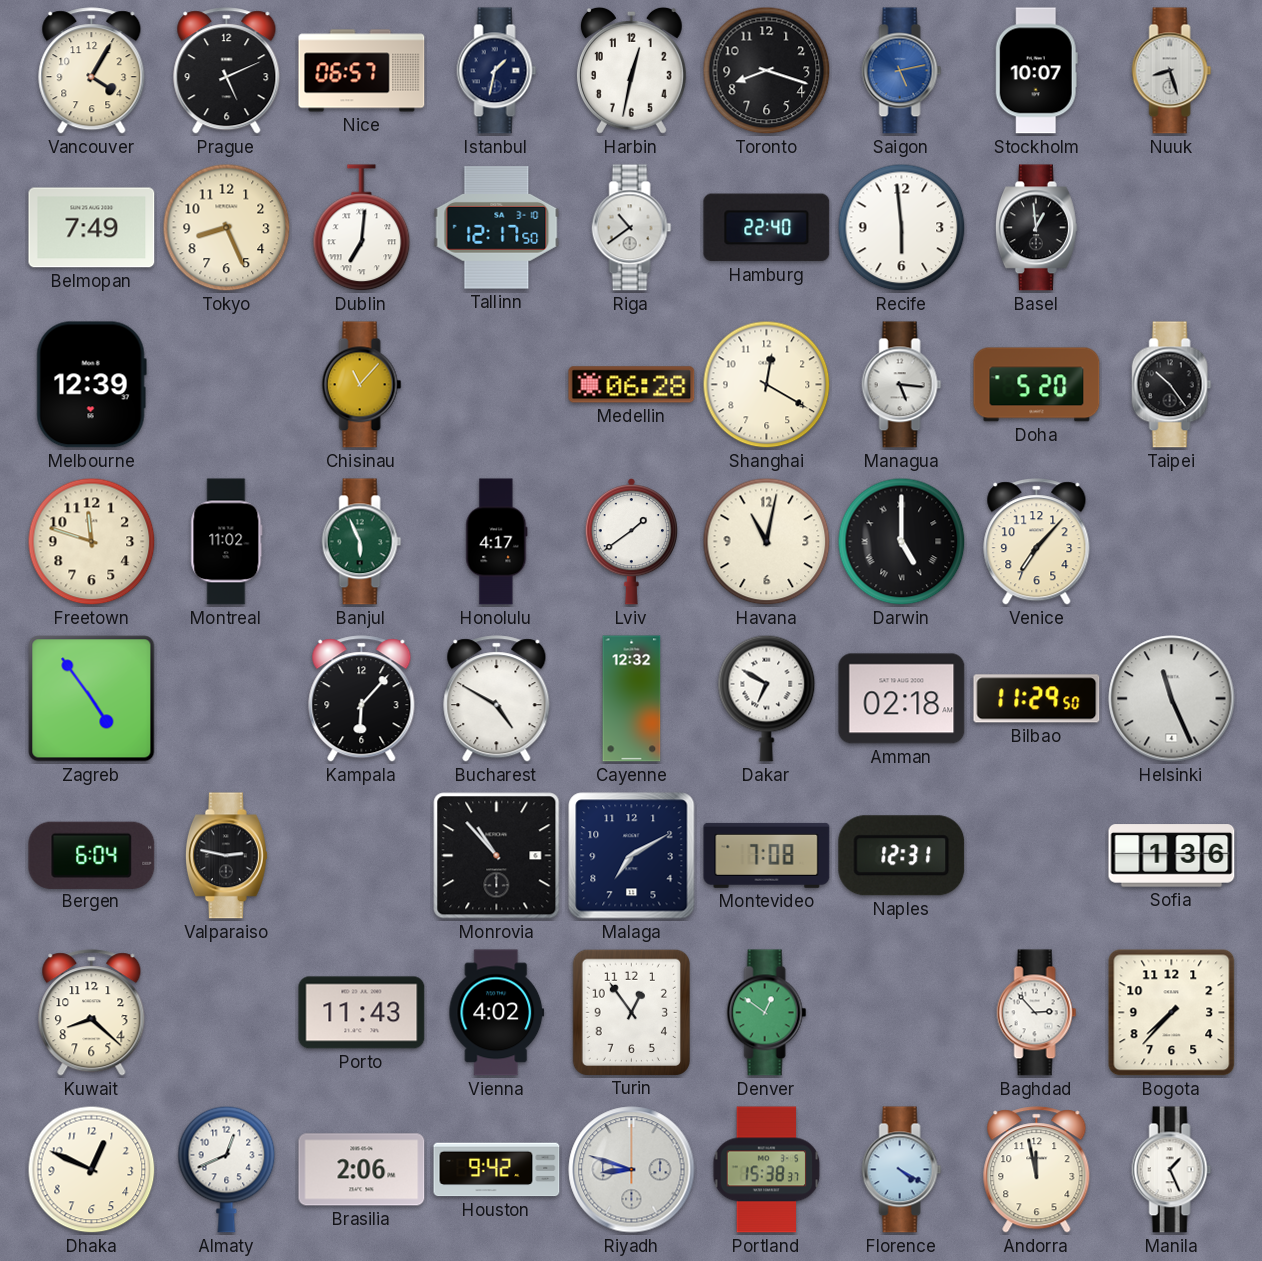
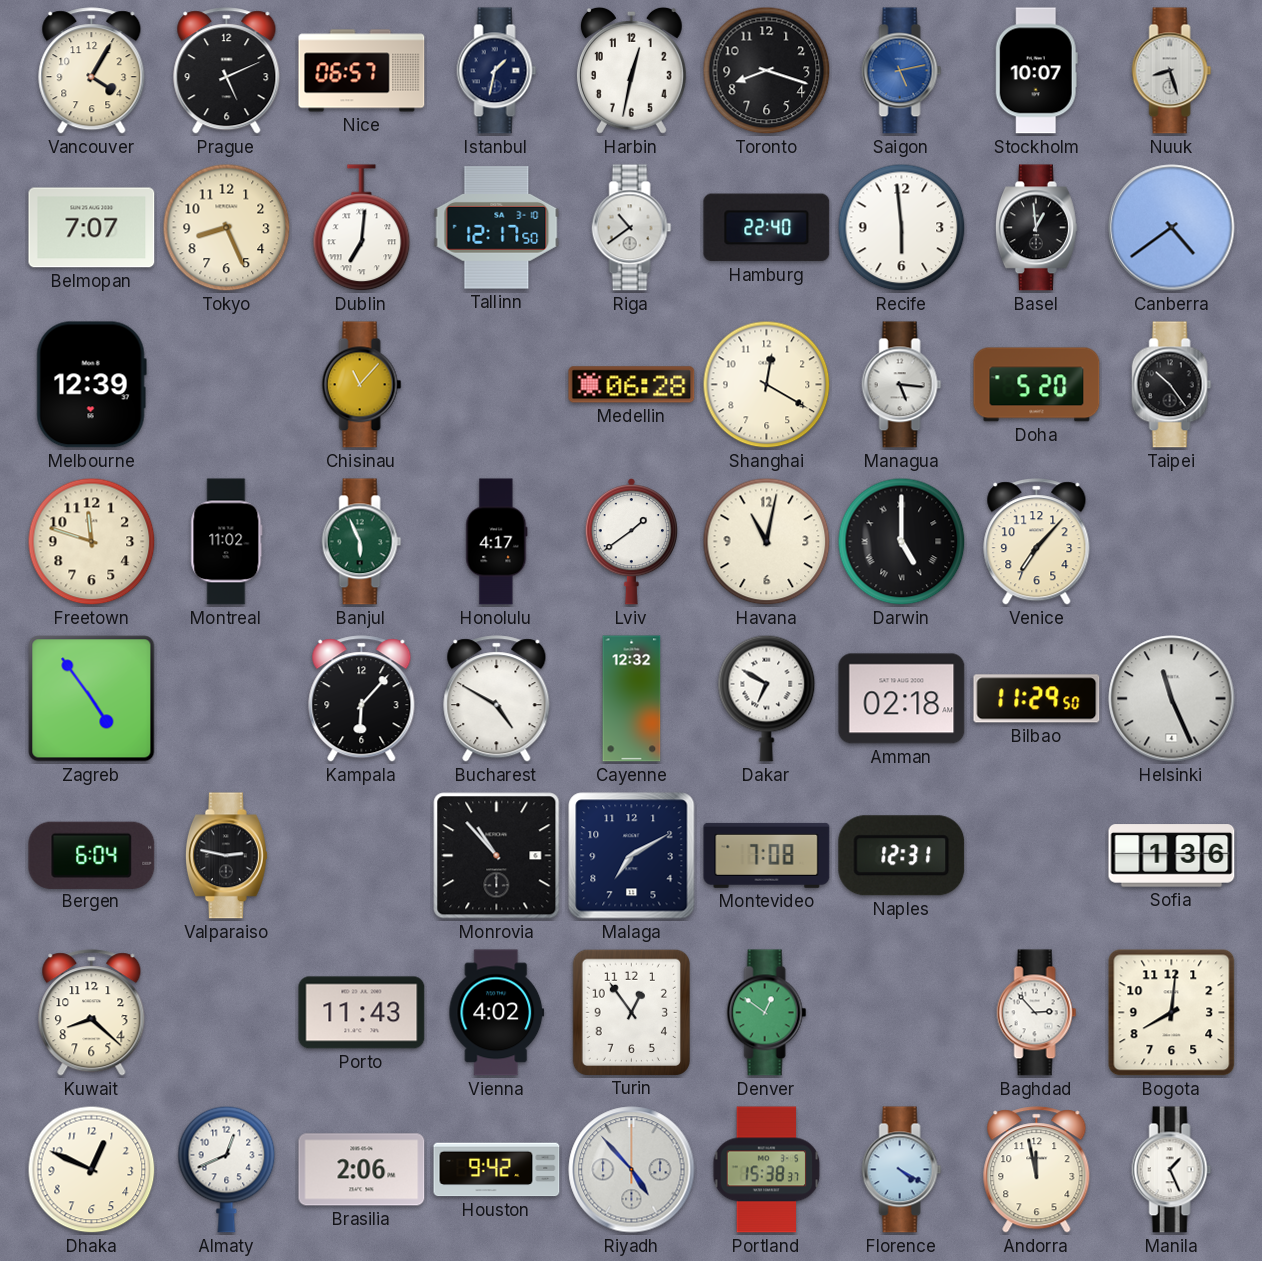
Belmopan: 7:49 -> 7:07
Canberra: none -> 4:39
Bogota: 7:37 -> 8:01
Riyadh: 8:48 -> 4:53
